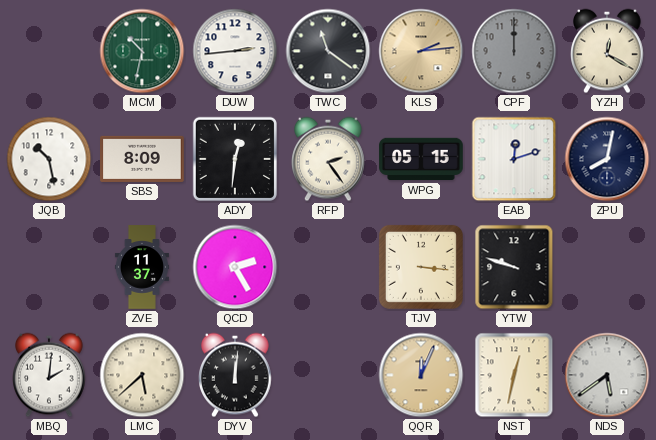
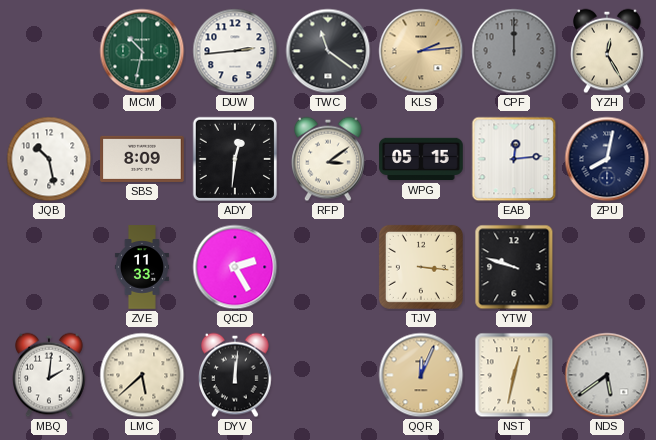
YZH: 12:20 -> 12:25
RFP: 2:24 -> 3:09
EAB: 12:12 -> 12:14
ZVE: 11:37 -> 11:33
